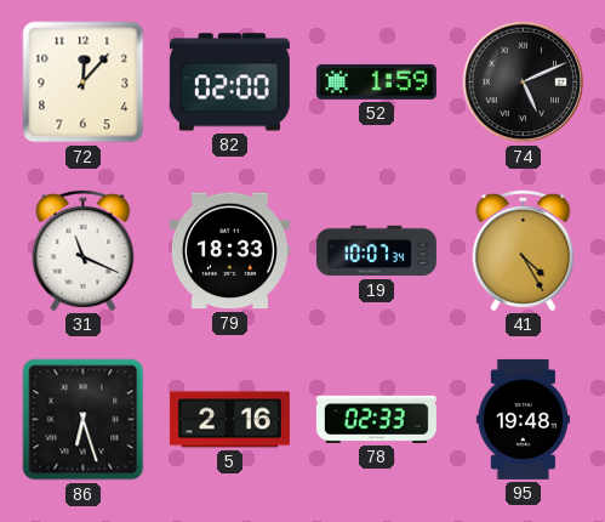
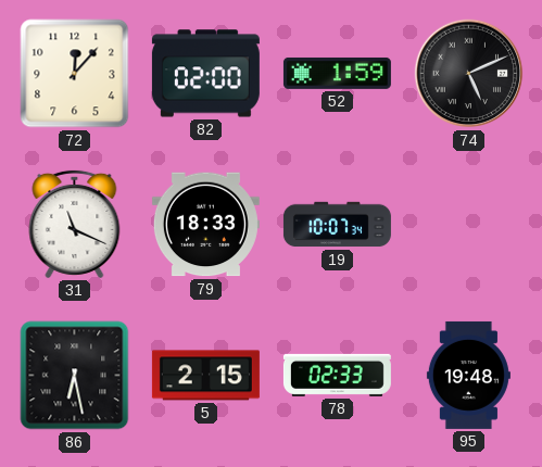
41: 4:25 -> none
86: 6:27 -> 6:28
5: 2:16 -> 2:15
